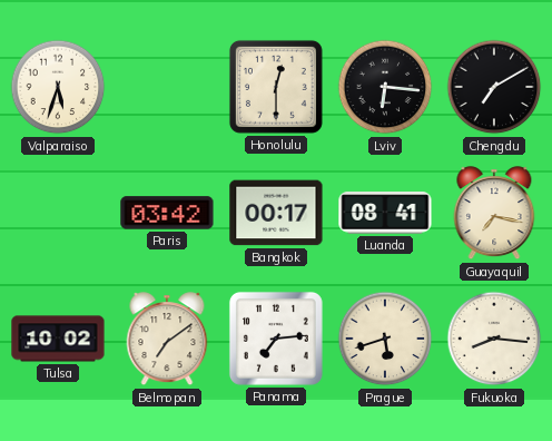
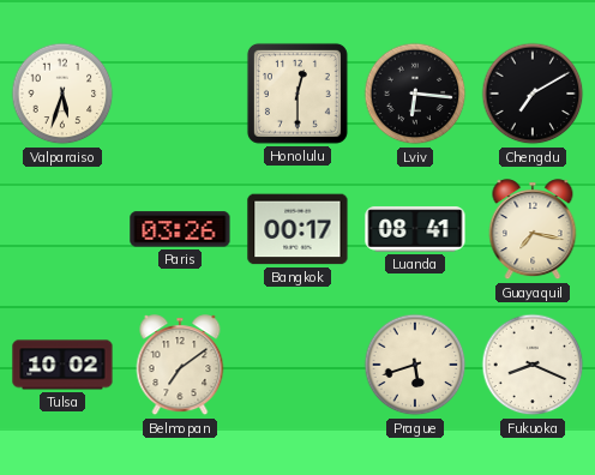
Paris: 03:42 -> 03:26
Panama: 7:14 -> none
Fukuoka: 8:16 -> 8:19
